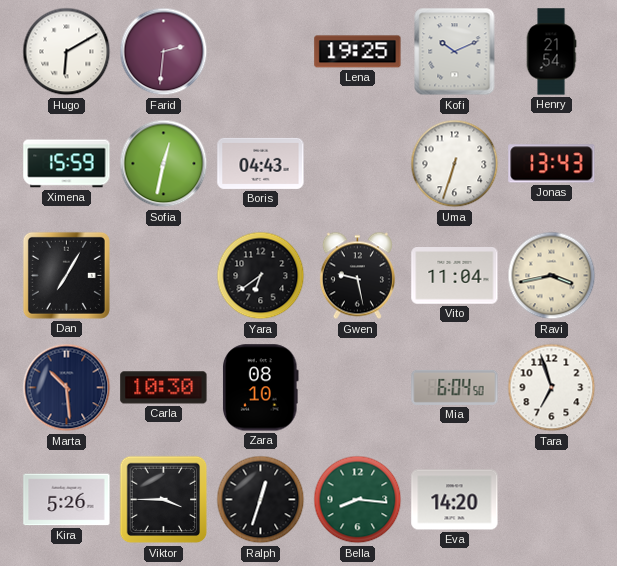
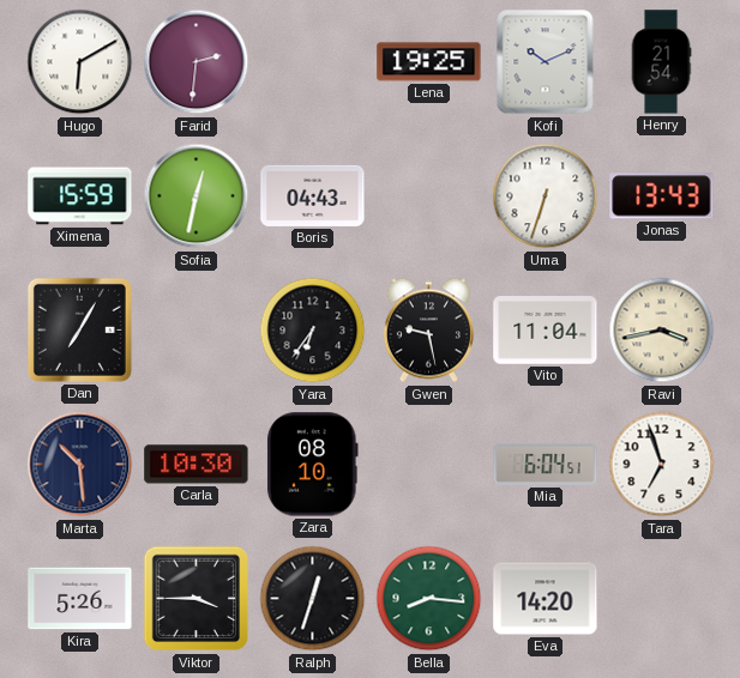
Yara: 6:39 -> 6:36
Mia: 6:04:50 -> 6:04:51
